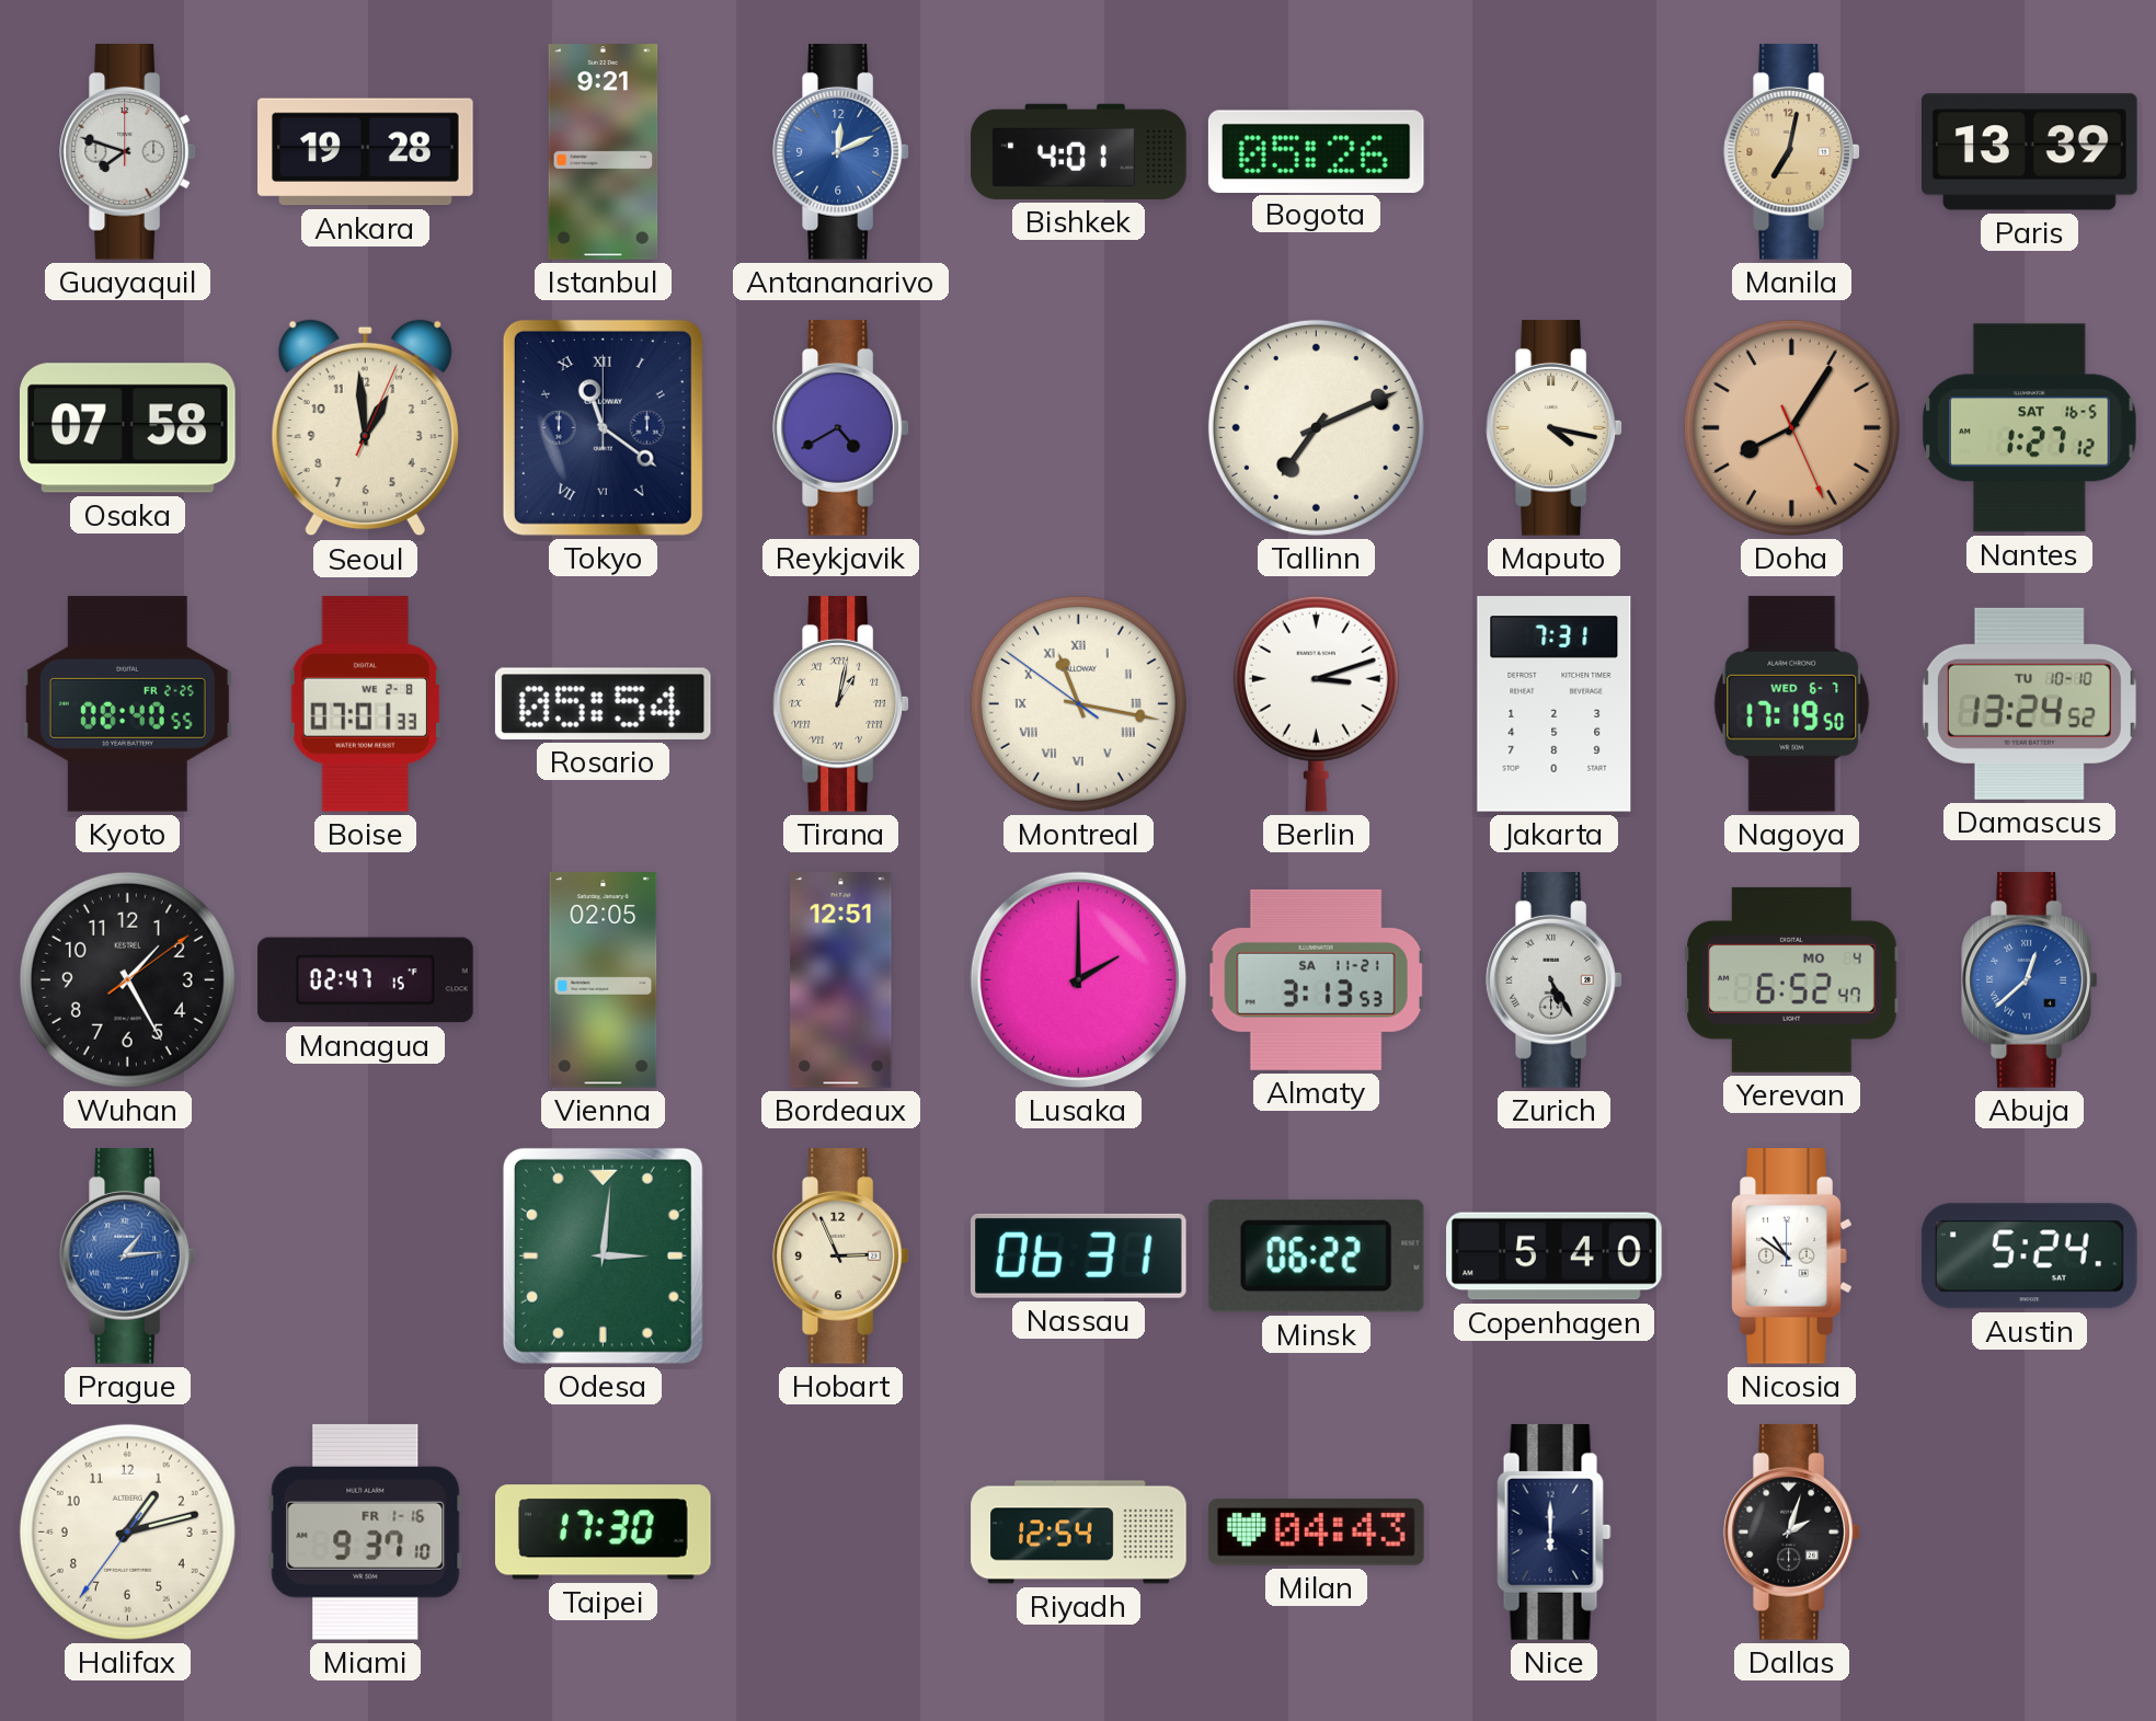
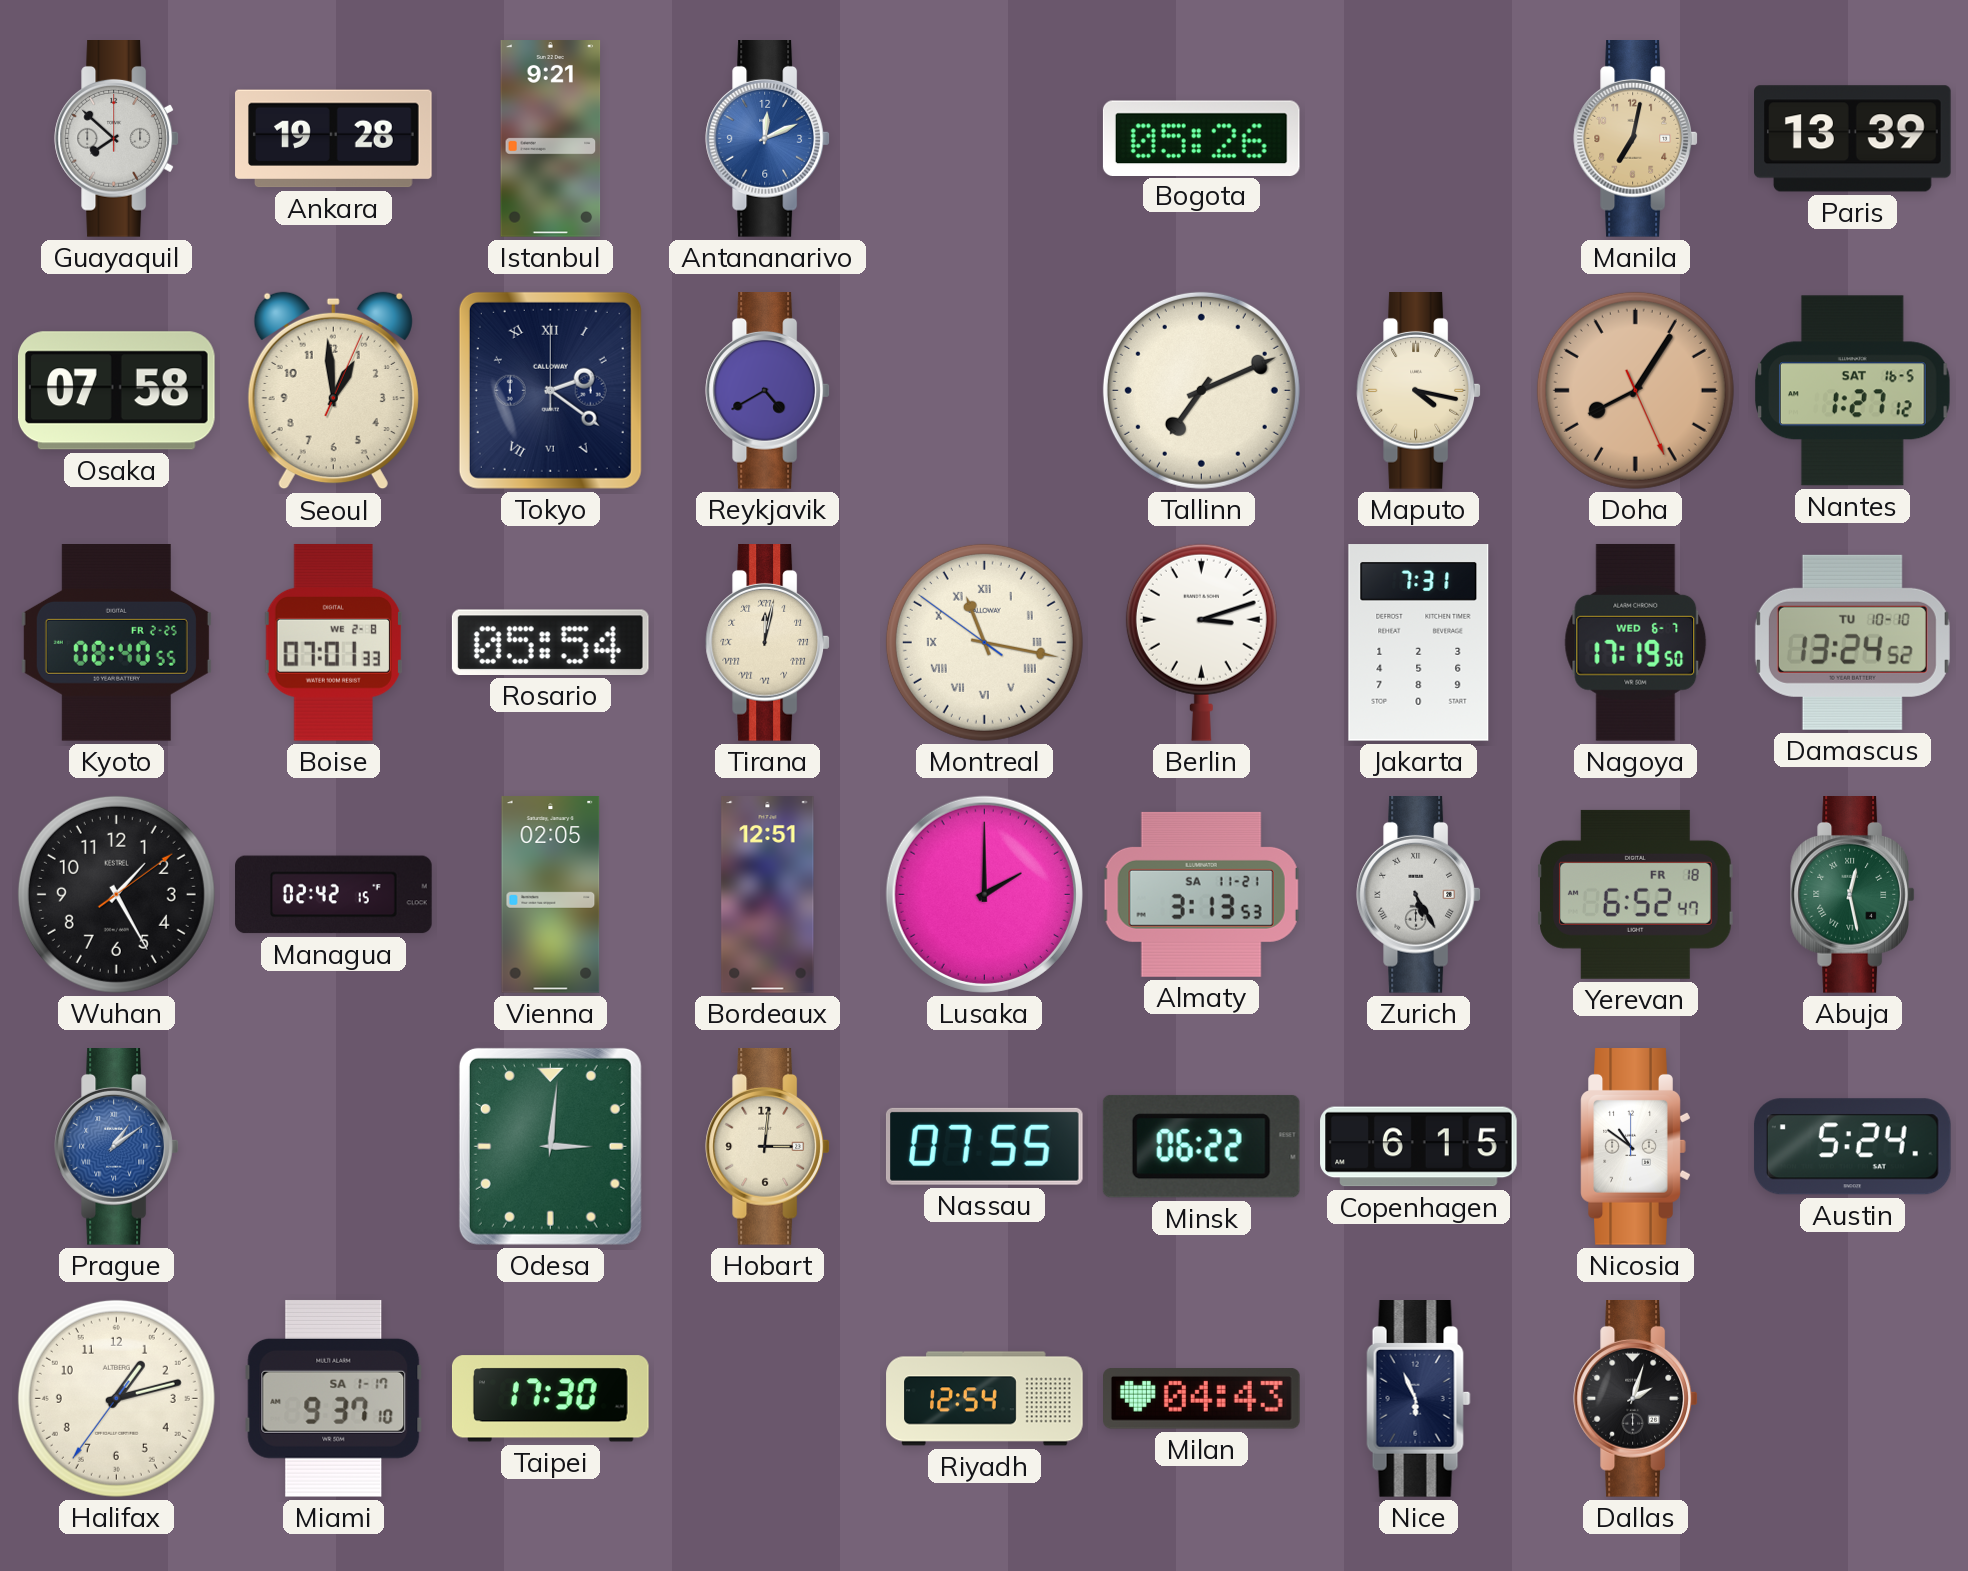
Guayaquil: 7:48 -> 7:52
Bishkek: 4:01 -> none
Tokyo: 11:21 -> 2:21
Tirana: 1:02 -> 12:02
Managua: 02:47 -> 02:42
Yerevan date: MO 4 -> FR 18
Abuja: 12:38 -> 12:28
Abuja dial: blue -> green
Prague: 1:14 -> 1:09
Hobart: 2:56 -> 3:01
Nassau: 06:31 -> 07:55
Copenhagen: 5:40 -> 6:15
Miami date: FR 1-16 -> SA 1-17
Nice: 6:00 -> 5:56
